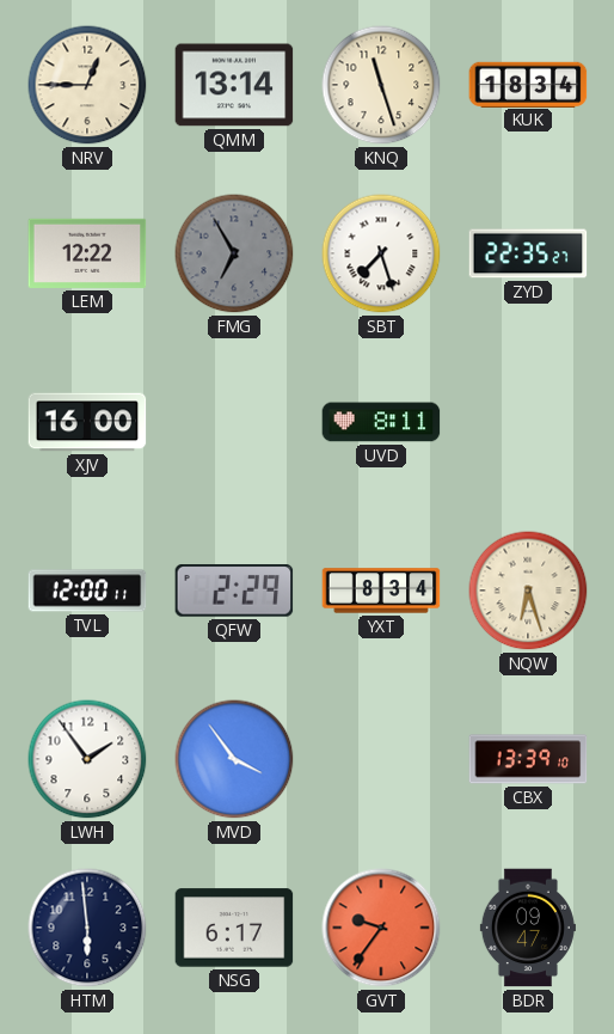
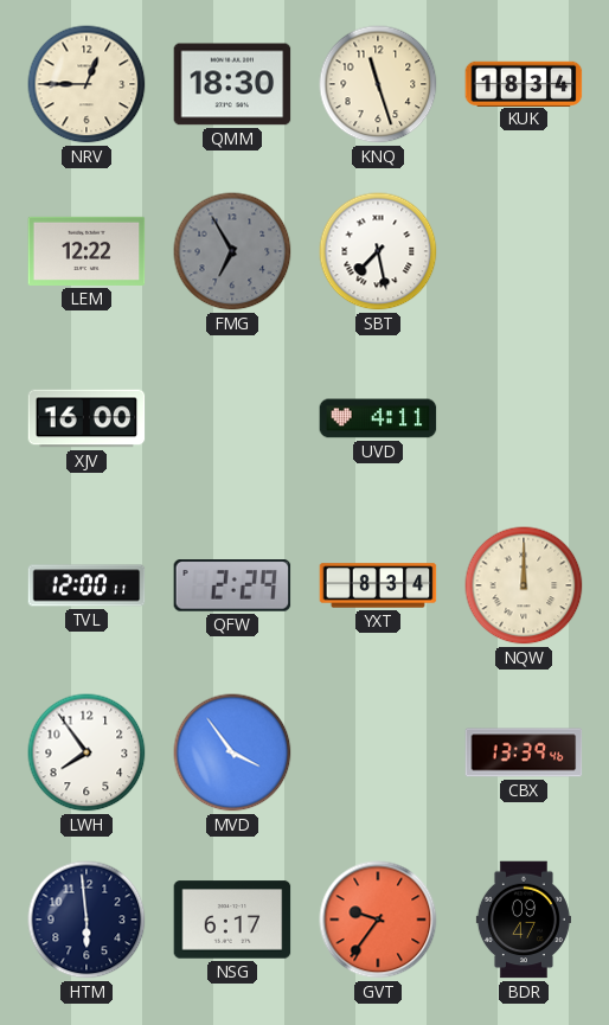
QMM: 13:14 -> 18:30
SBT: 7:27 -> 7:28
ZYD: 22:35 -> none
UVD: 8:11 -> 4:11
NQW: 6:27 -> 12:00
LWH: 1:54 -> 7:54
CBX: 13:39:10 -> 13:39:46
